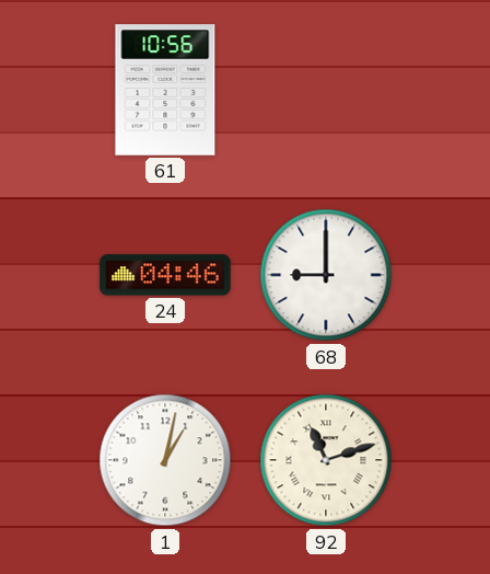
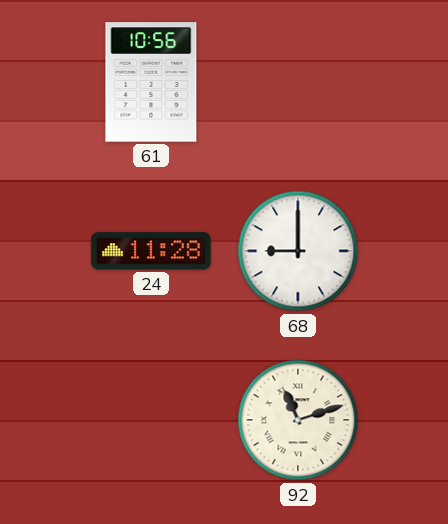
24: 04:46 -> 11:28
1: 1:02 -> none
